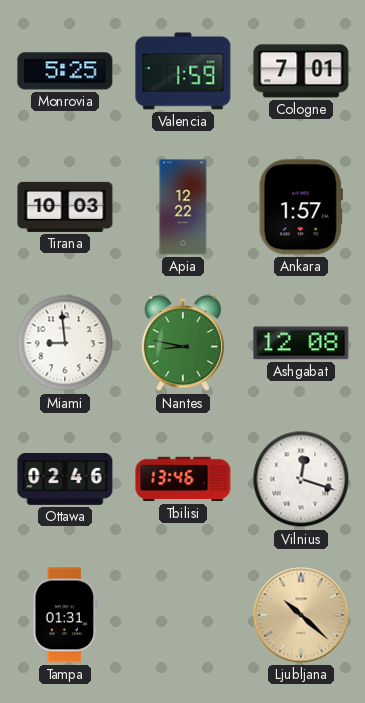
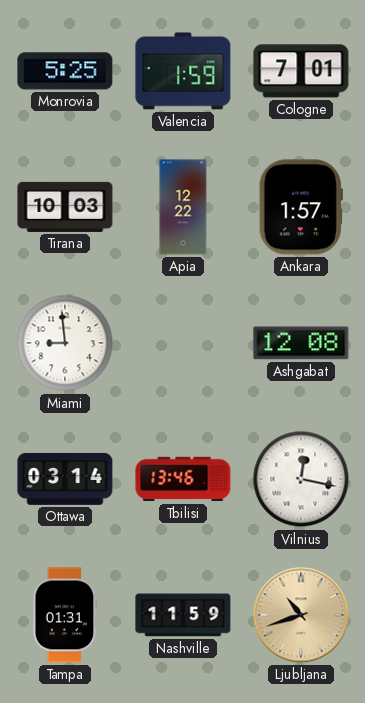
Nantes: 8:47 -> none
Ottawa: 02:46 -> 03:14
Vilnius: 12:18 -> 12:17
Nashville: none -> 11:59
Ljubljana: 10:22 -> 10:42
